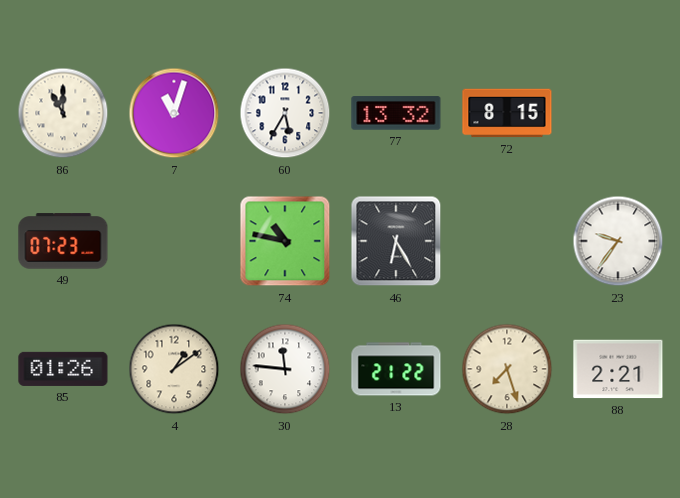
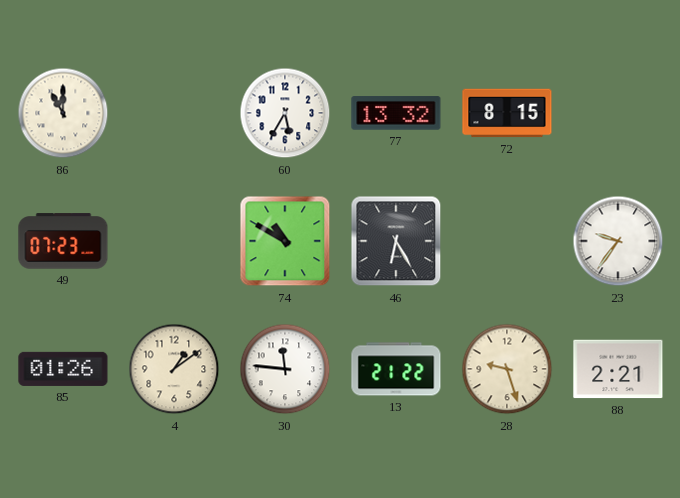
7: 11:03 -> none
74: 10:47 -> 10:50
28: 7:27 -> 9:27
